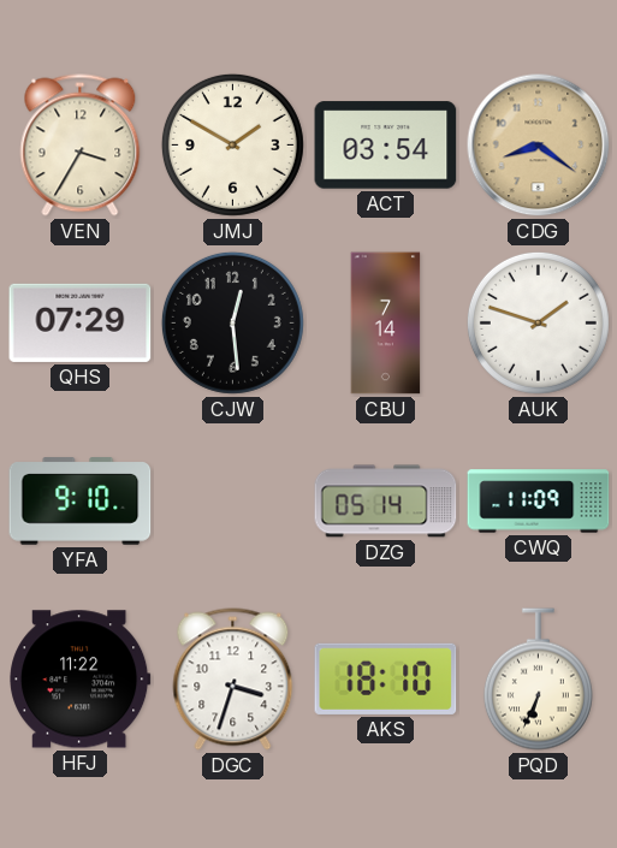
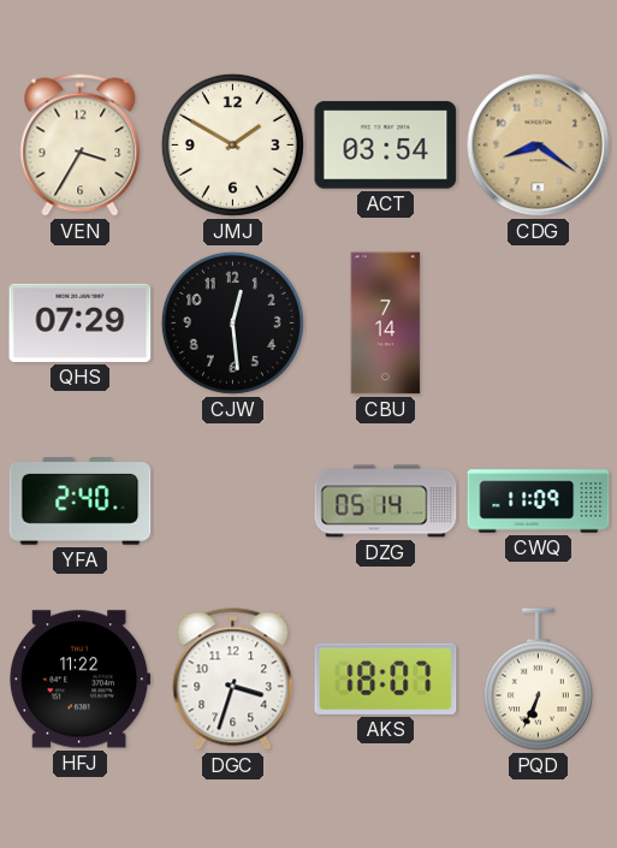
AUK: 1:48 -> none
YFA: 9:10 -> 2:40
AKS: 18:10 -> 18:07
